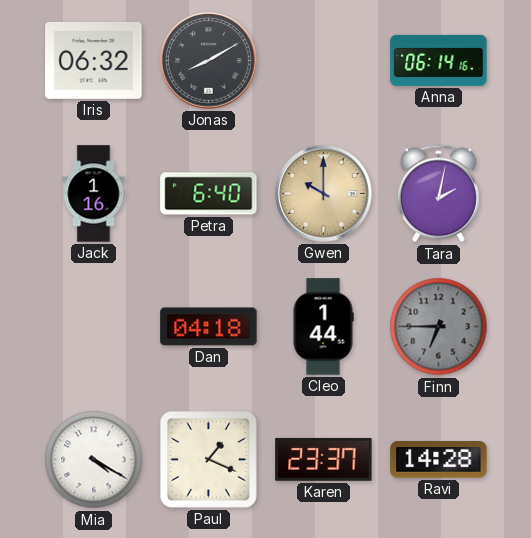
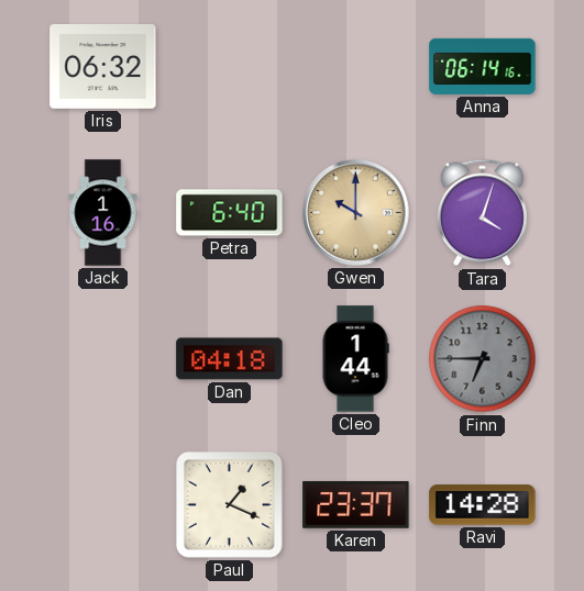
Jonas: 8:10 -> none
Tara: 2:02 -> 4:03
Mia: 4:20 -> none
